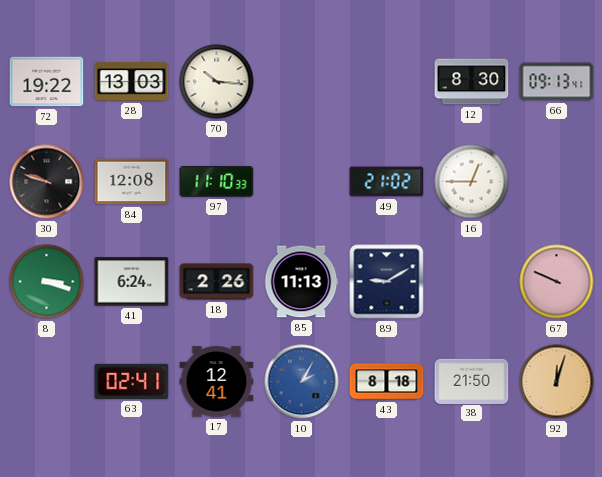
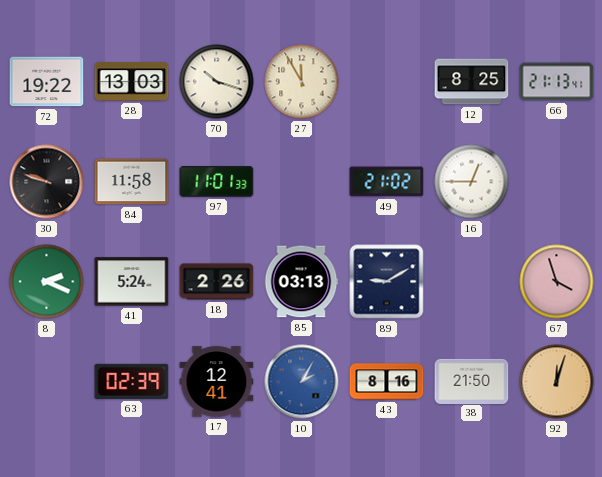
70: 10:16 -> 10:18
27: none -> 11:55
12: 8:30 -> 8:25
66: 09:13 -> 21:13
84: 12:08 -> 11:58
97: 11:10 -> 11:01
8: 3:18 -> 2:19
41: 6:24 -> 5:24
85: 11:13 -> 03:13
67: 9:49 -> 3:57
63: 02:41 -> 02:39
43: 8:18 -> 8:16
